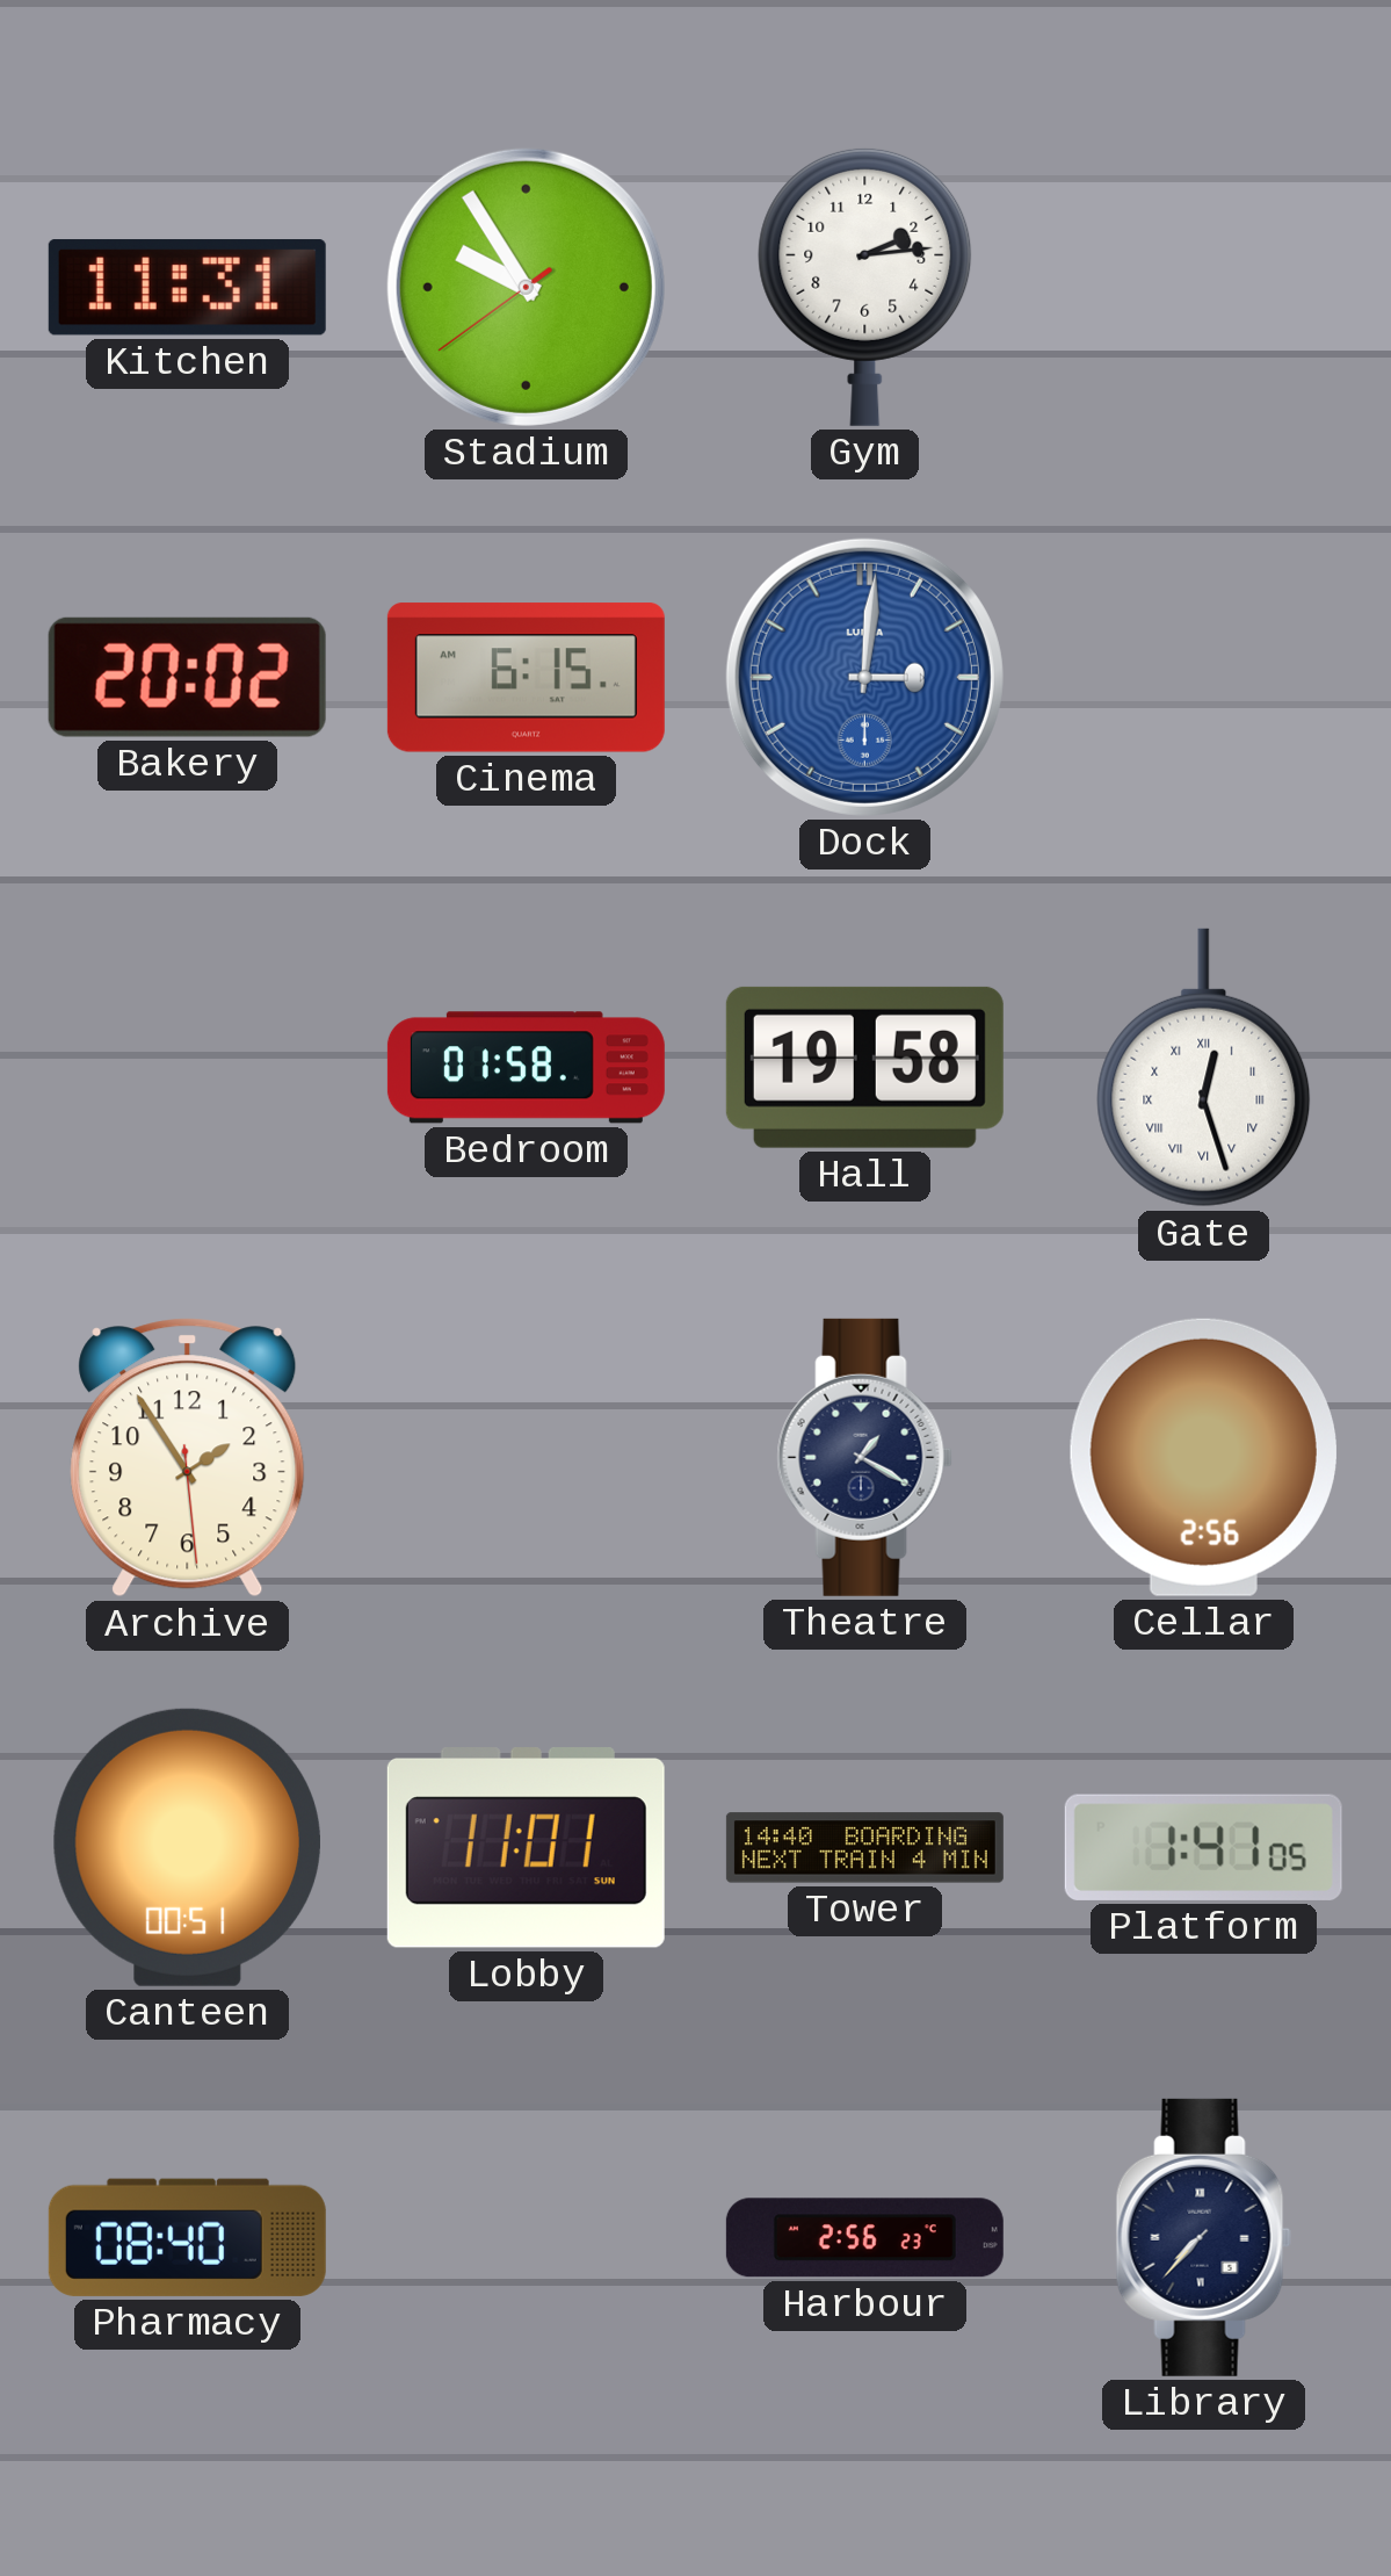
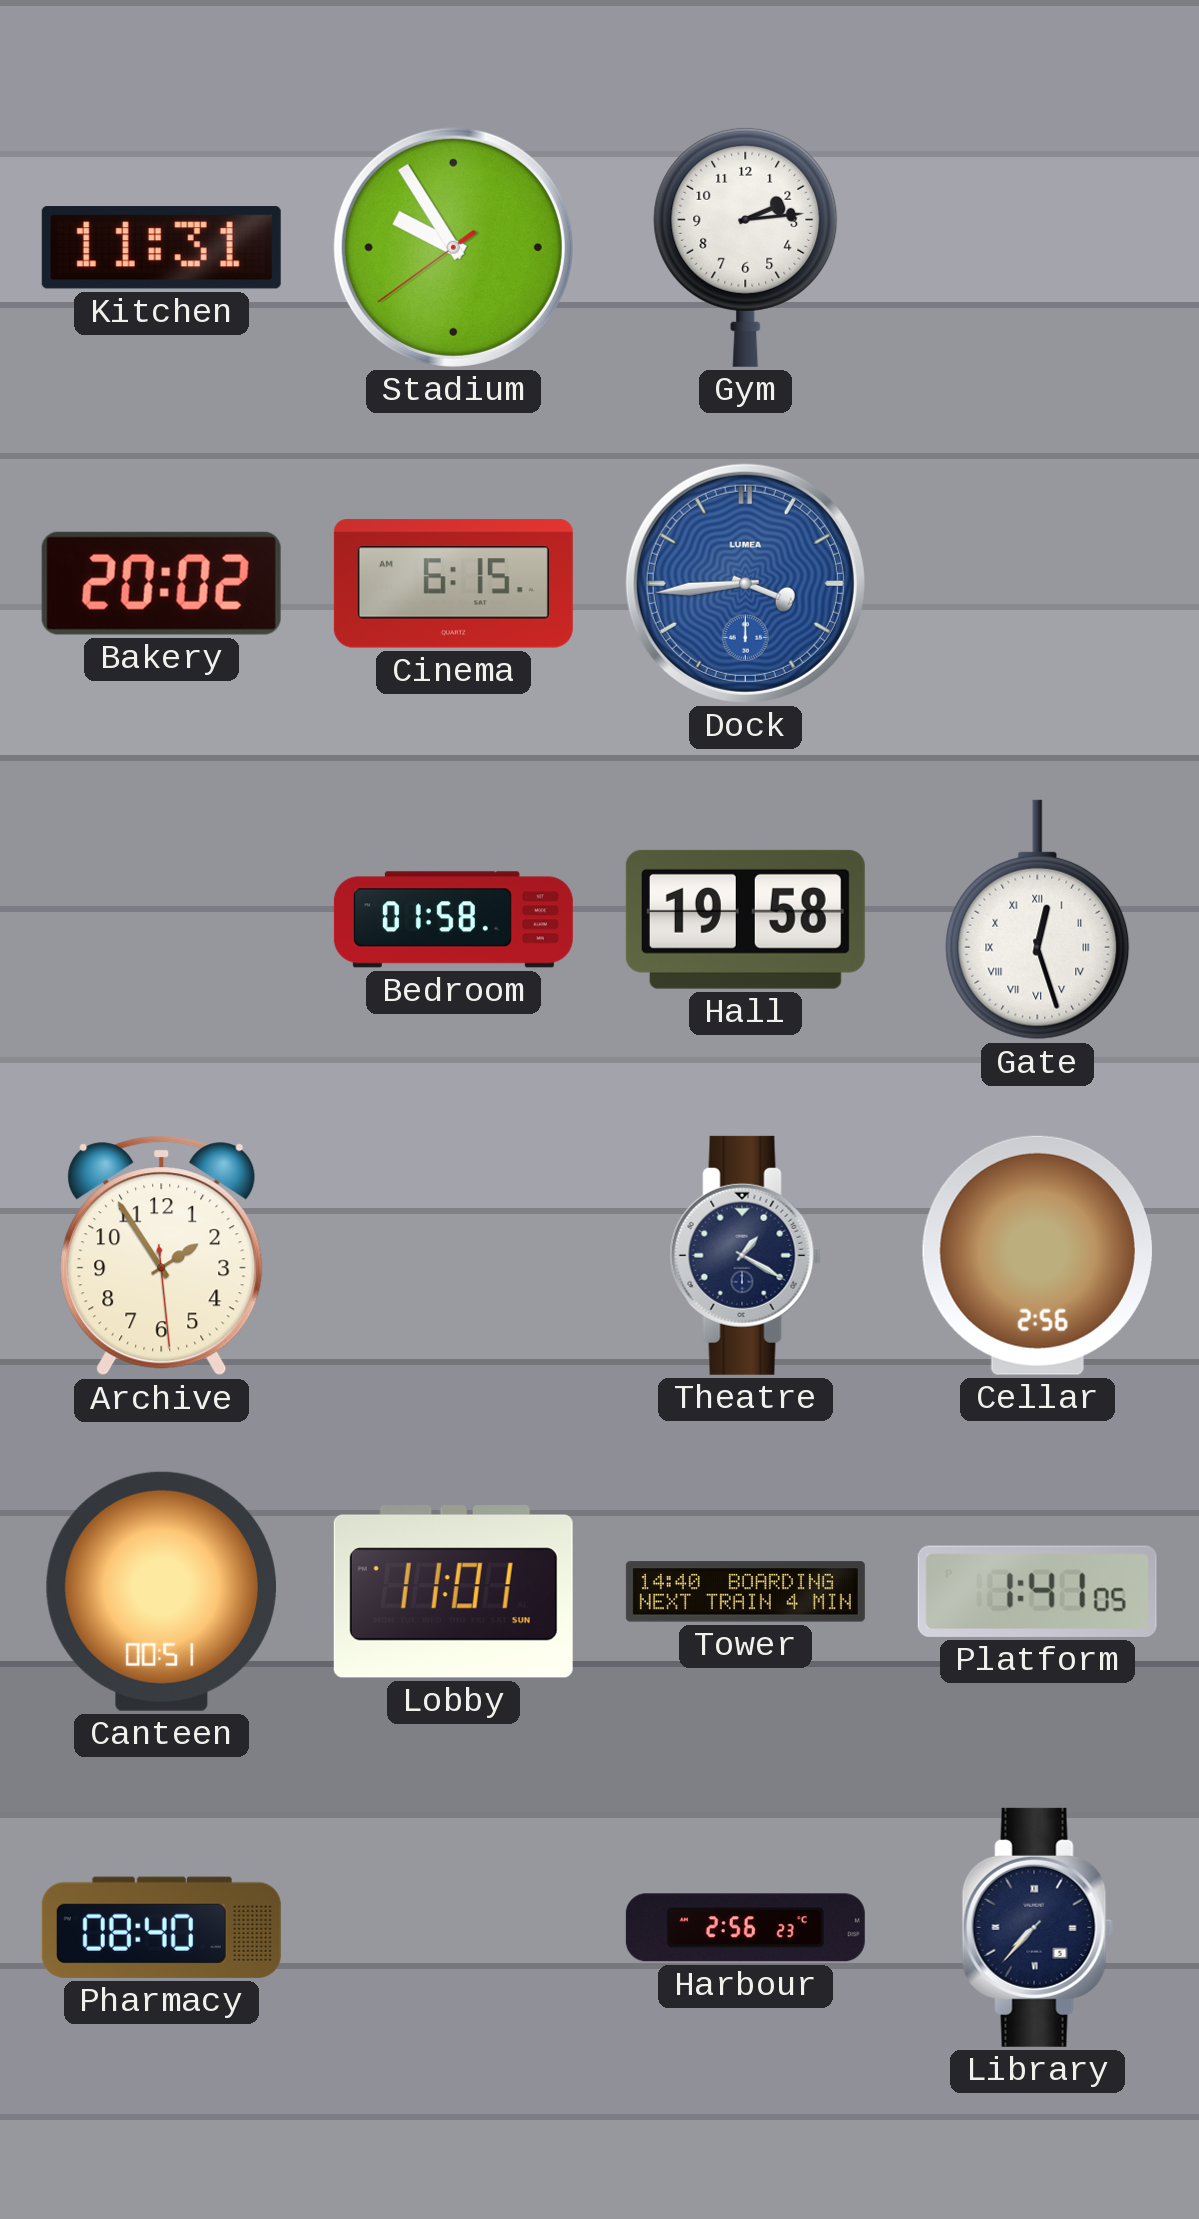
Dock: 3:01 -> 3:44
